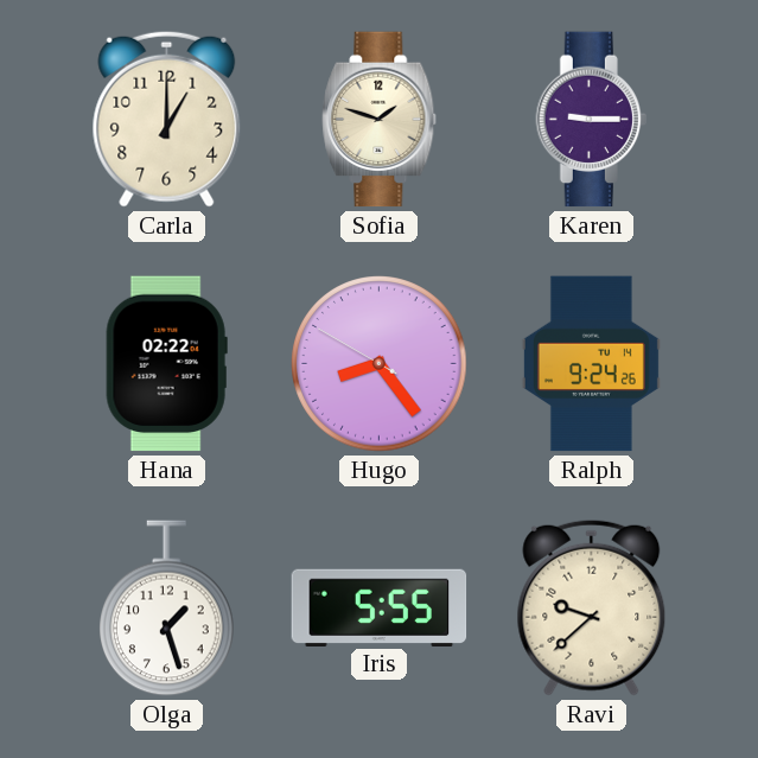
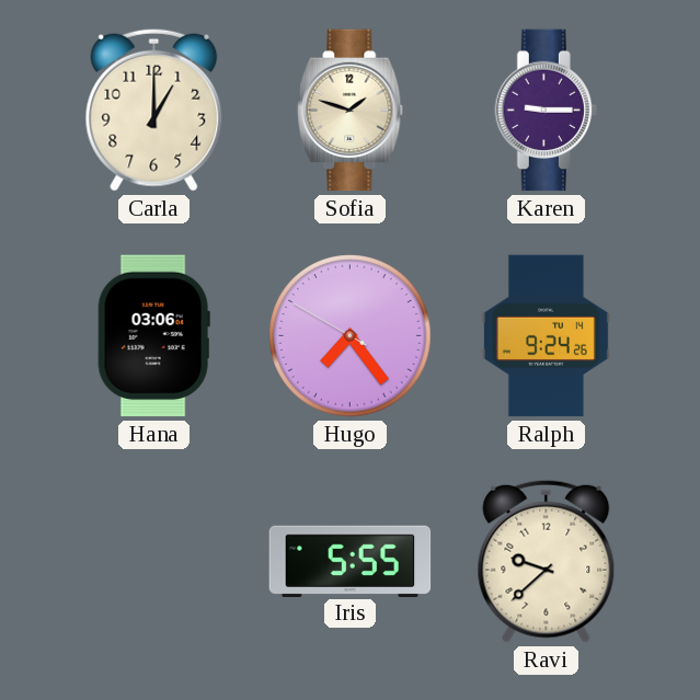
Hana: 02:22 -> 03:06
Hugo: 8:23 -> 7:23
Olga: 1:27 -> none
